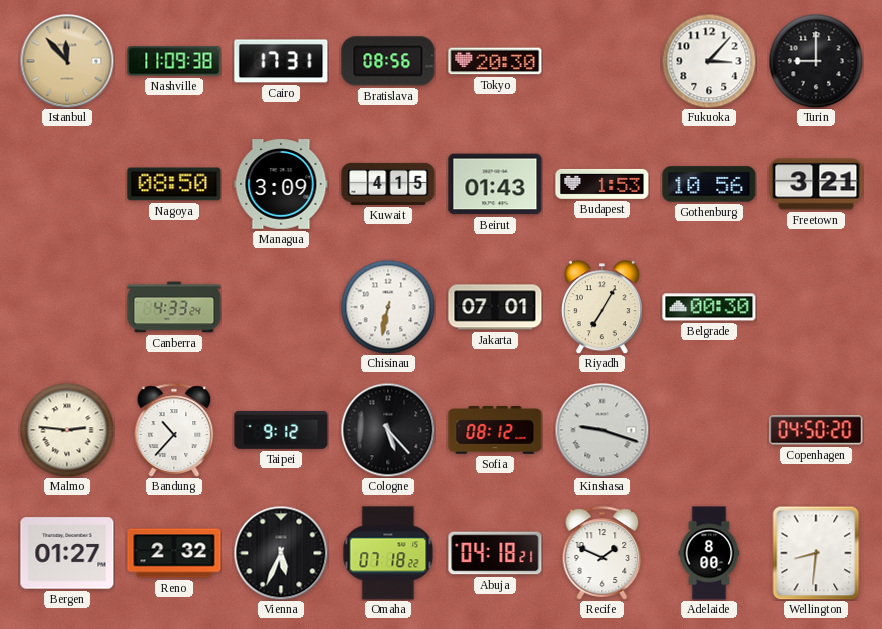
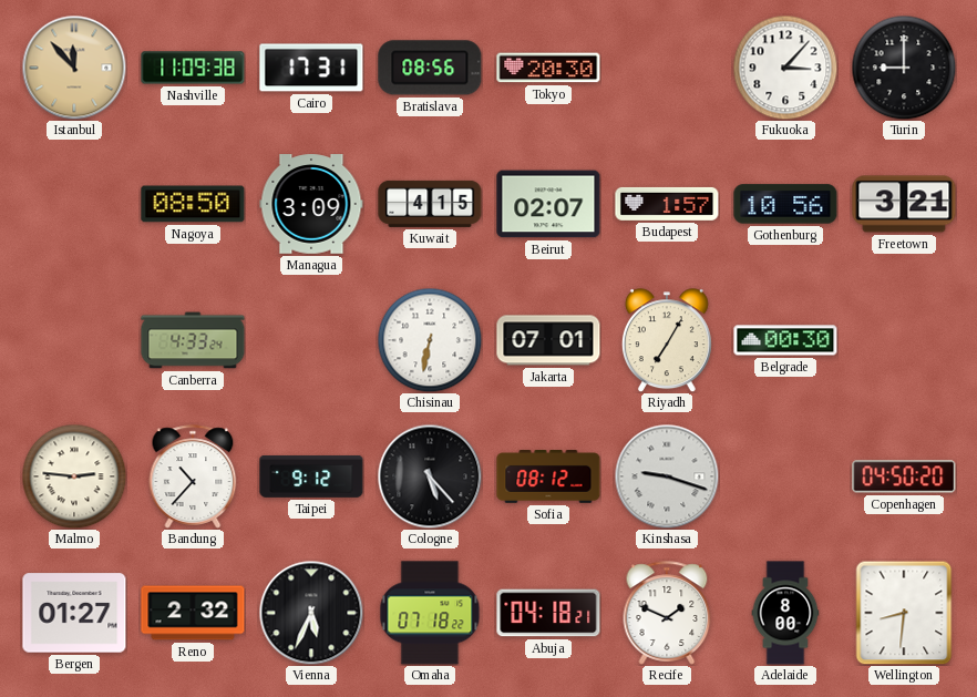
Beirut: 01:43 -> 02:07
Budapest: 1:53 -> 1:57
